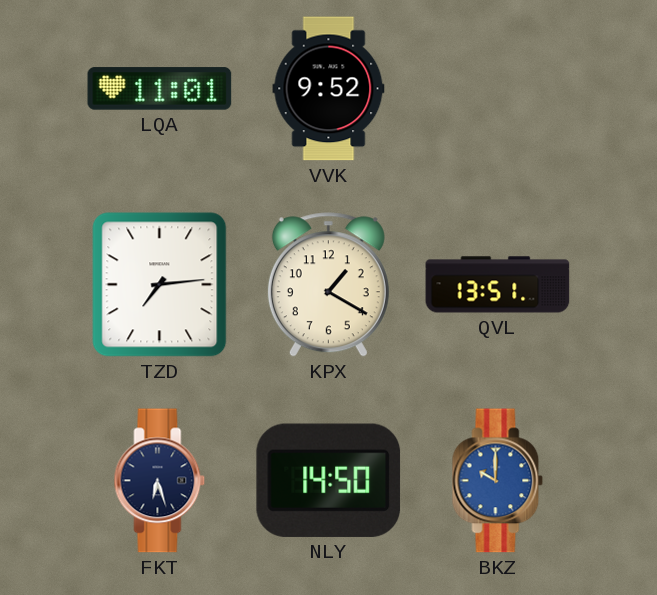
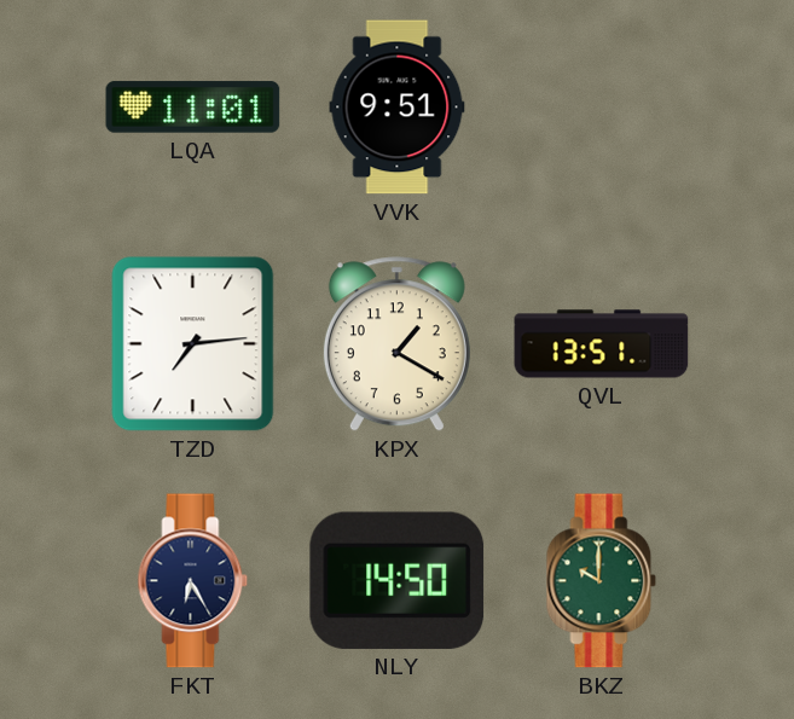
VVK: 9:52 -> 9:51
FKT: 6:27 -> 6:25
BKZ dial: blue -> green
